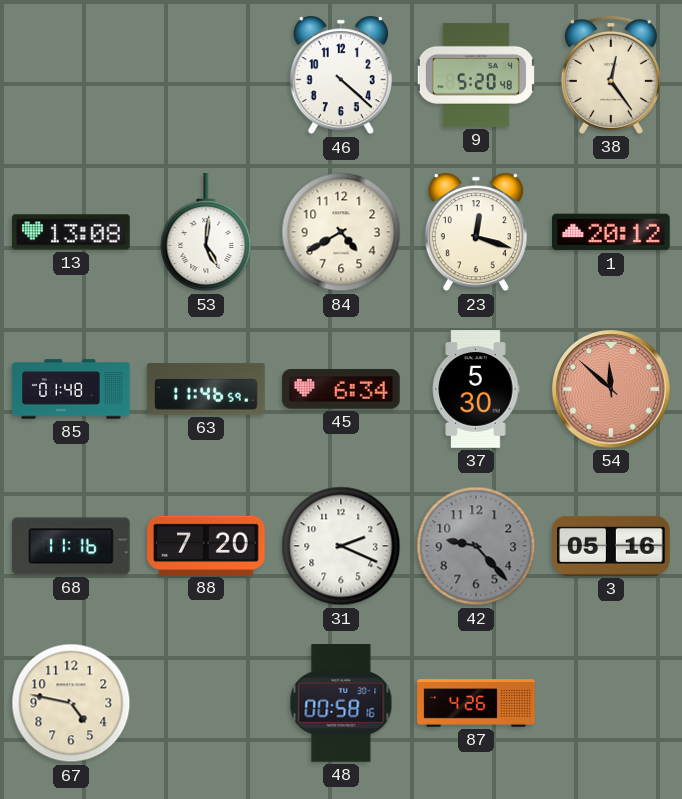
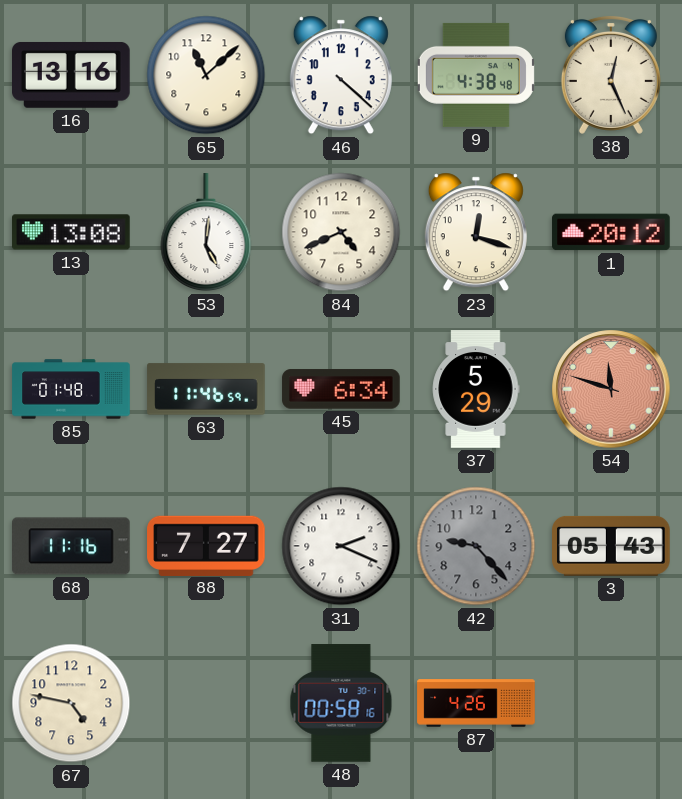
16: none -> 13:16
65: none -> 11:08
9: 5:20 -> 4:38
38: 12:24 -> 12:26
84: 4:40 -> 4:41
37: 5:30 -> 5:29
54: 11:52 -> 11:48
88: 7:20 -> 7:27
3: 05:16 -> 05:43
